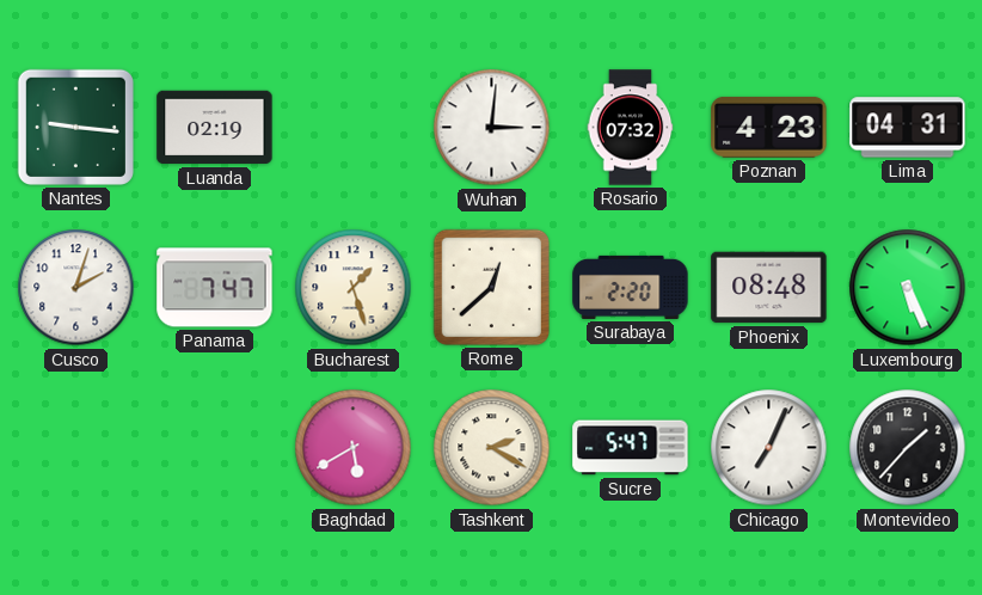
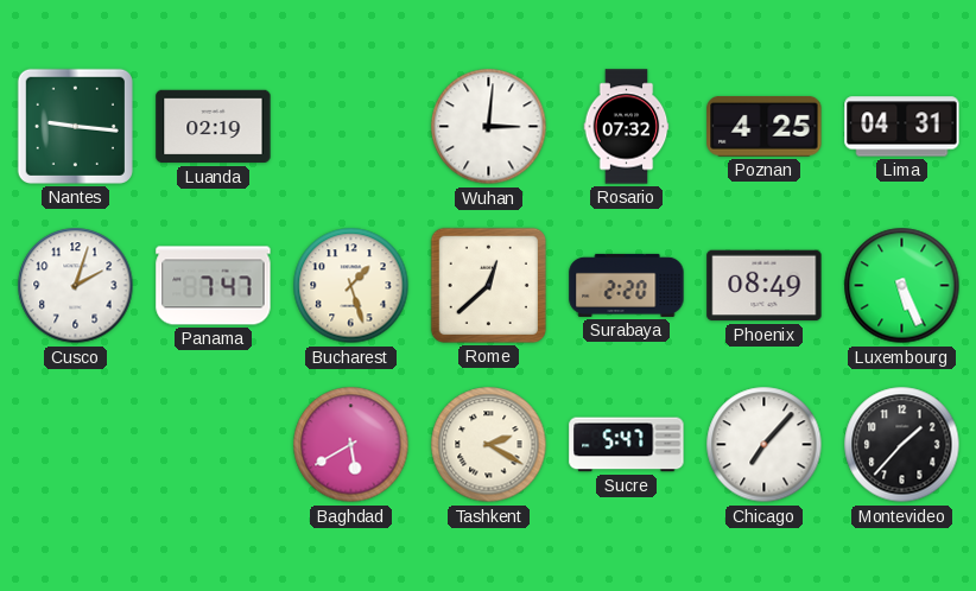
Poznan: 4:23 -> 4:25
Phoenix: 08:48 -> 08:49
Chicago: 7:04 -> 7:07
